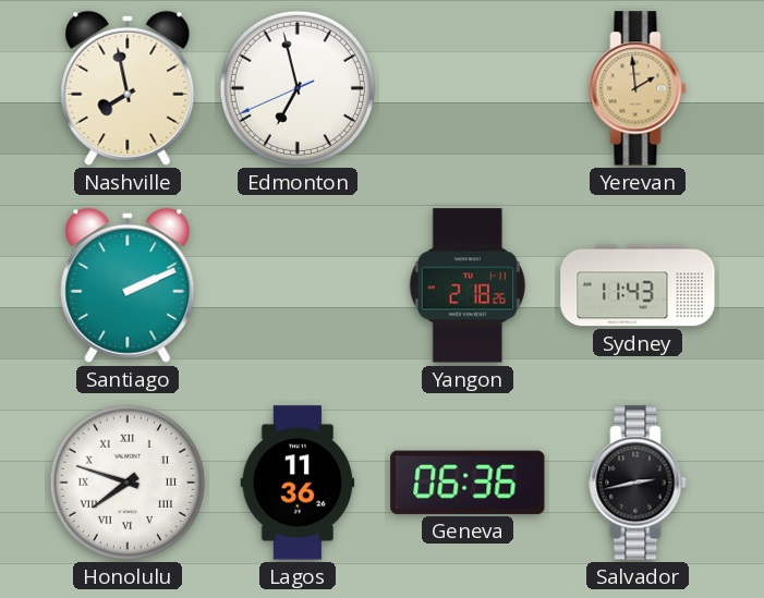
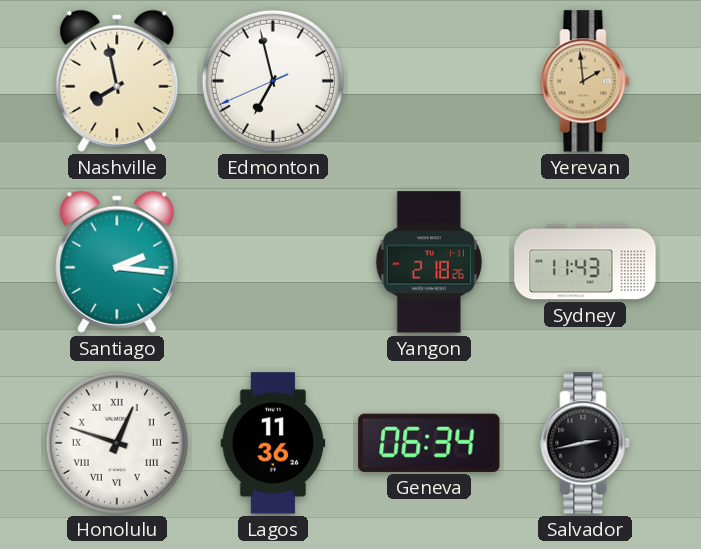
Santiago: 2:11 -> 2:16
Honolulu: 7:48 -> 12:48
Geneva: 06:36 -> 06:34
